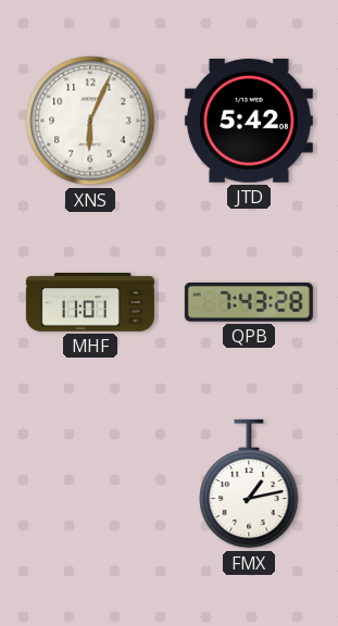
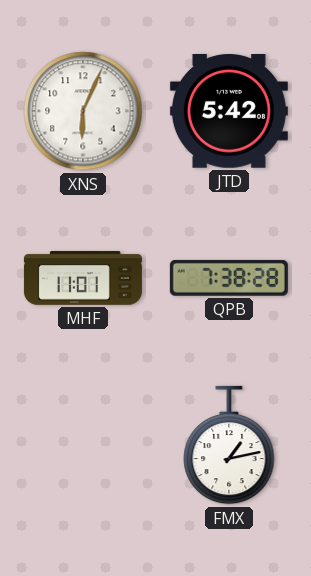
QPB: 7:43 -> 7:38
